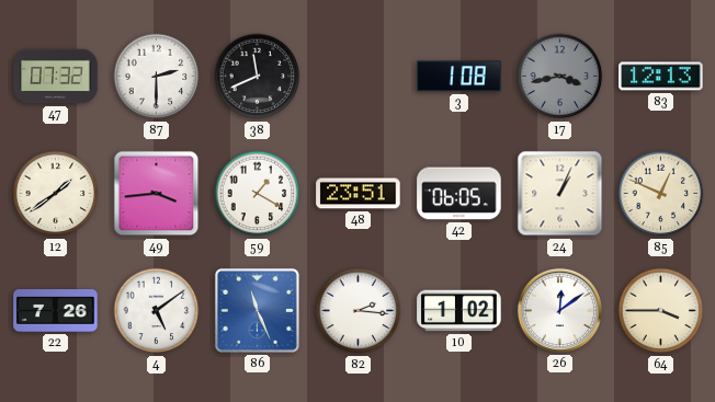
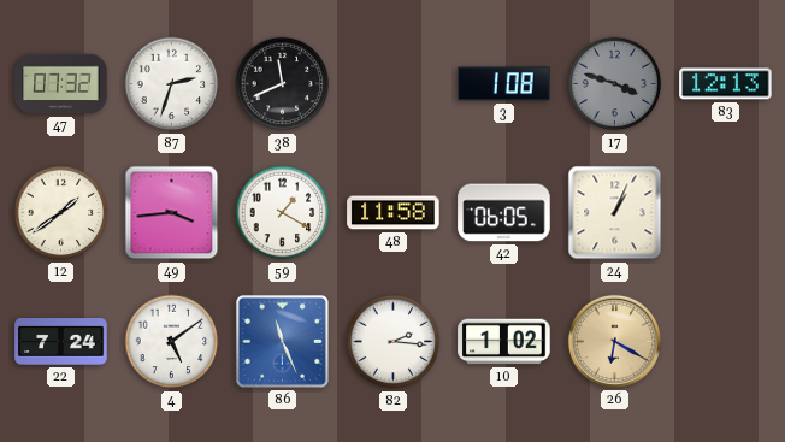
87: 2:30 -> 2:33
17: 3:43 -> 3:48
48: 23:51 -> 11:58
85: 12:49 -> none
22: 7:26 -> 7:24
26: 12:09 -> 6:20
26 dial: white -> champagne
64: 3:45 -> none
